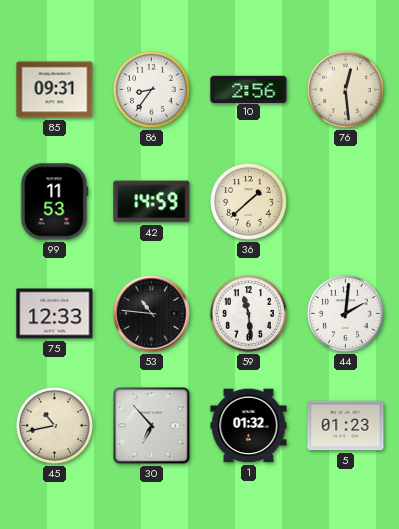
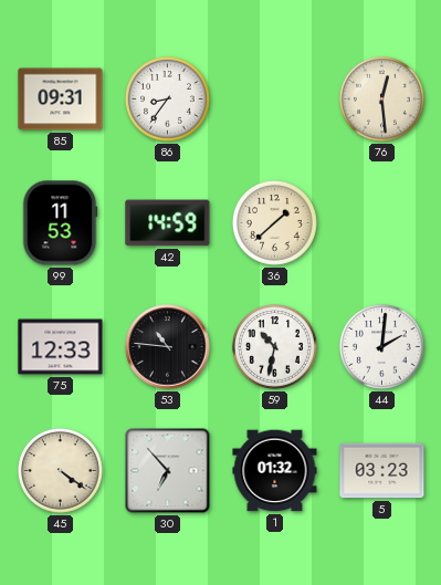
10: 2:56 -> none
59: 11:29 -> 10:32
45: 10:43 -> 4:21
5: 01:23 -> 03:23
